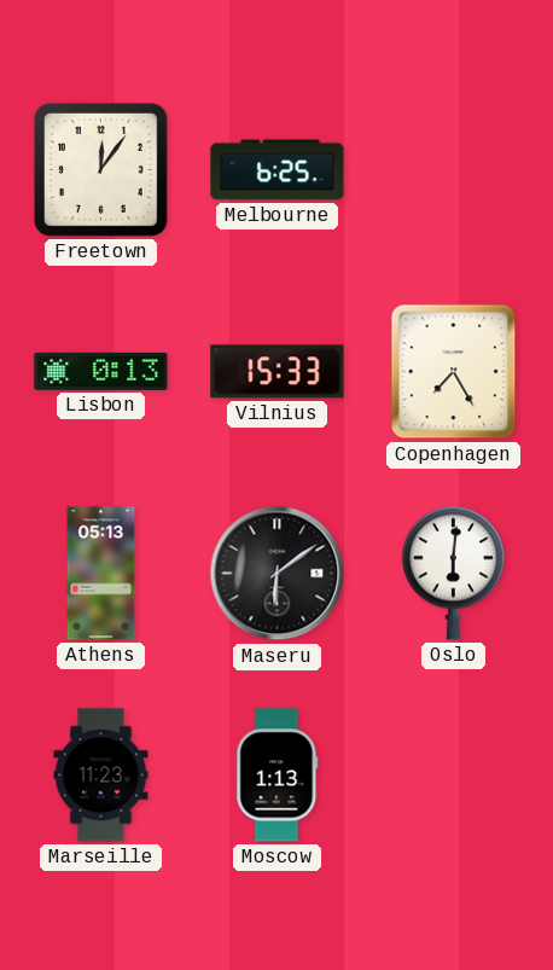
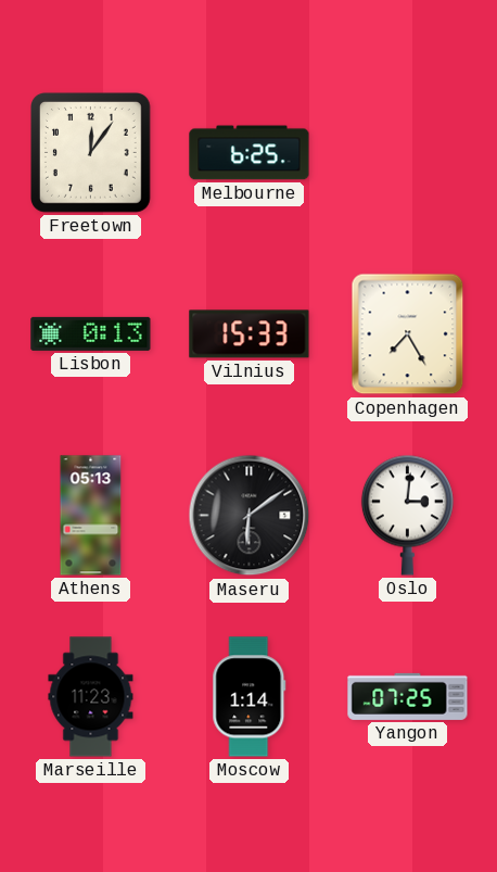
Oslo: 6:01 -> 3:01
Moscow: 1:13 -> 1:14
Yangon: none -> 07:25
